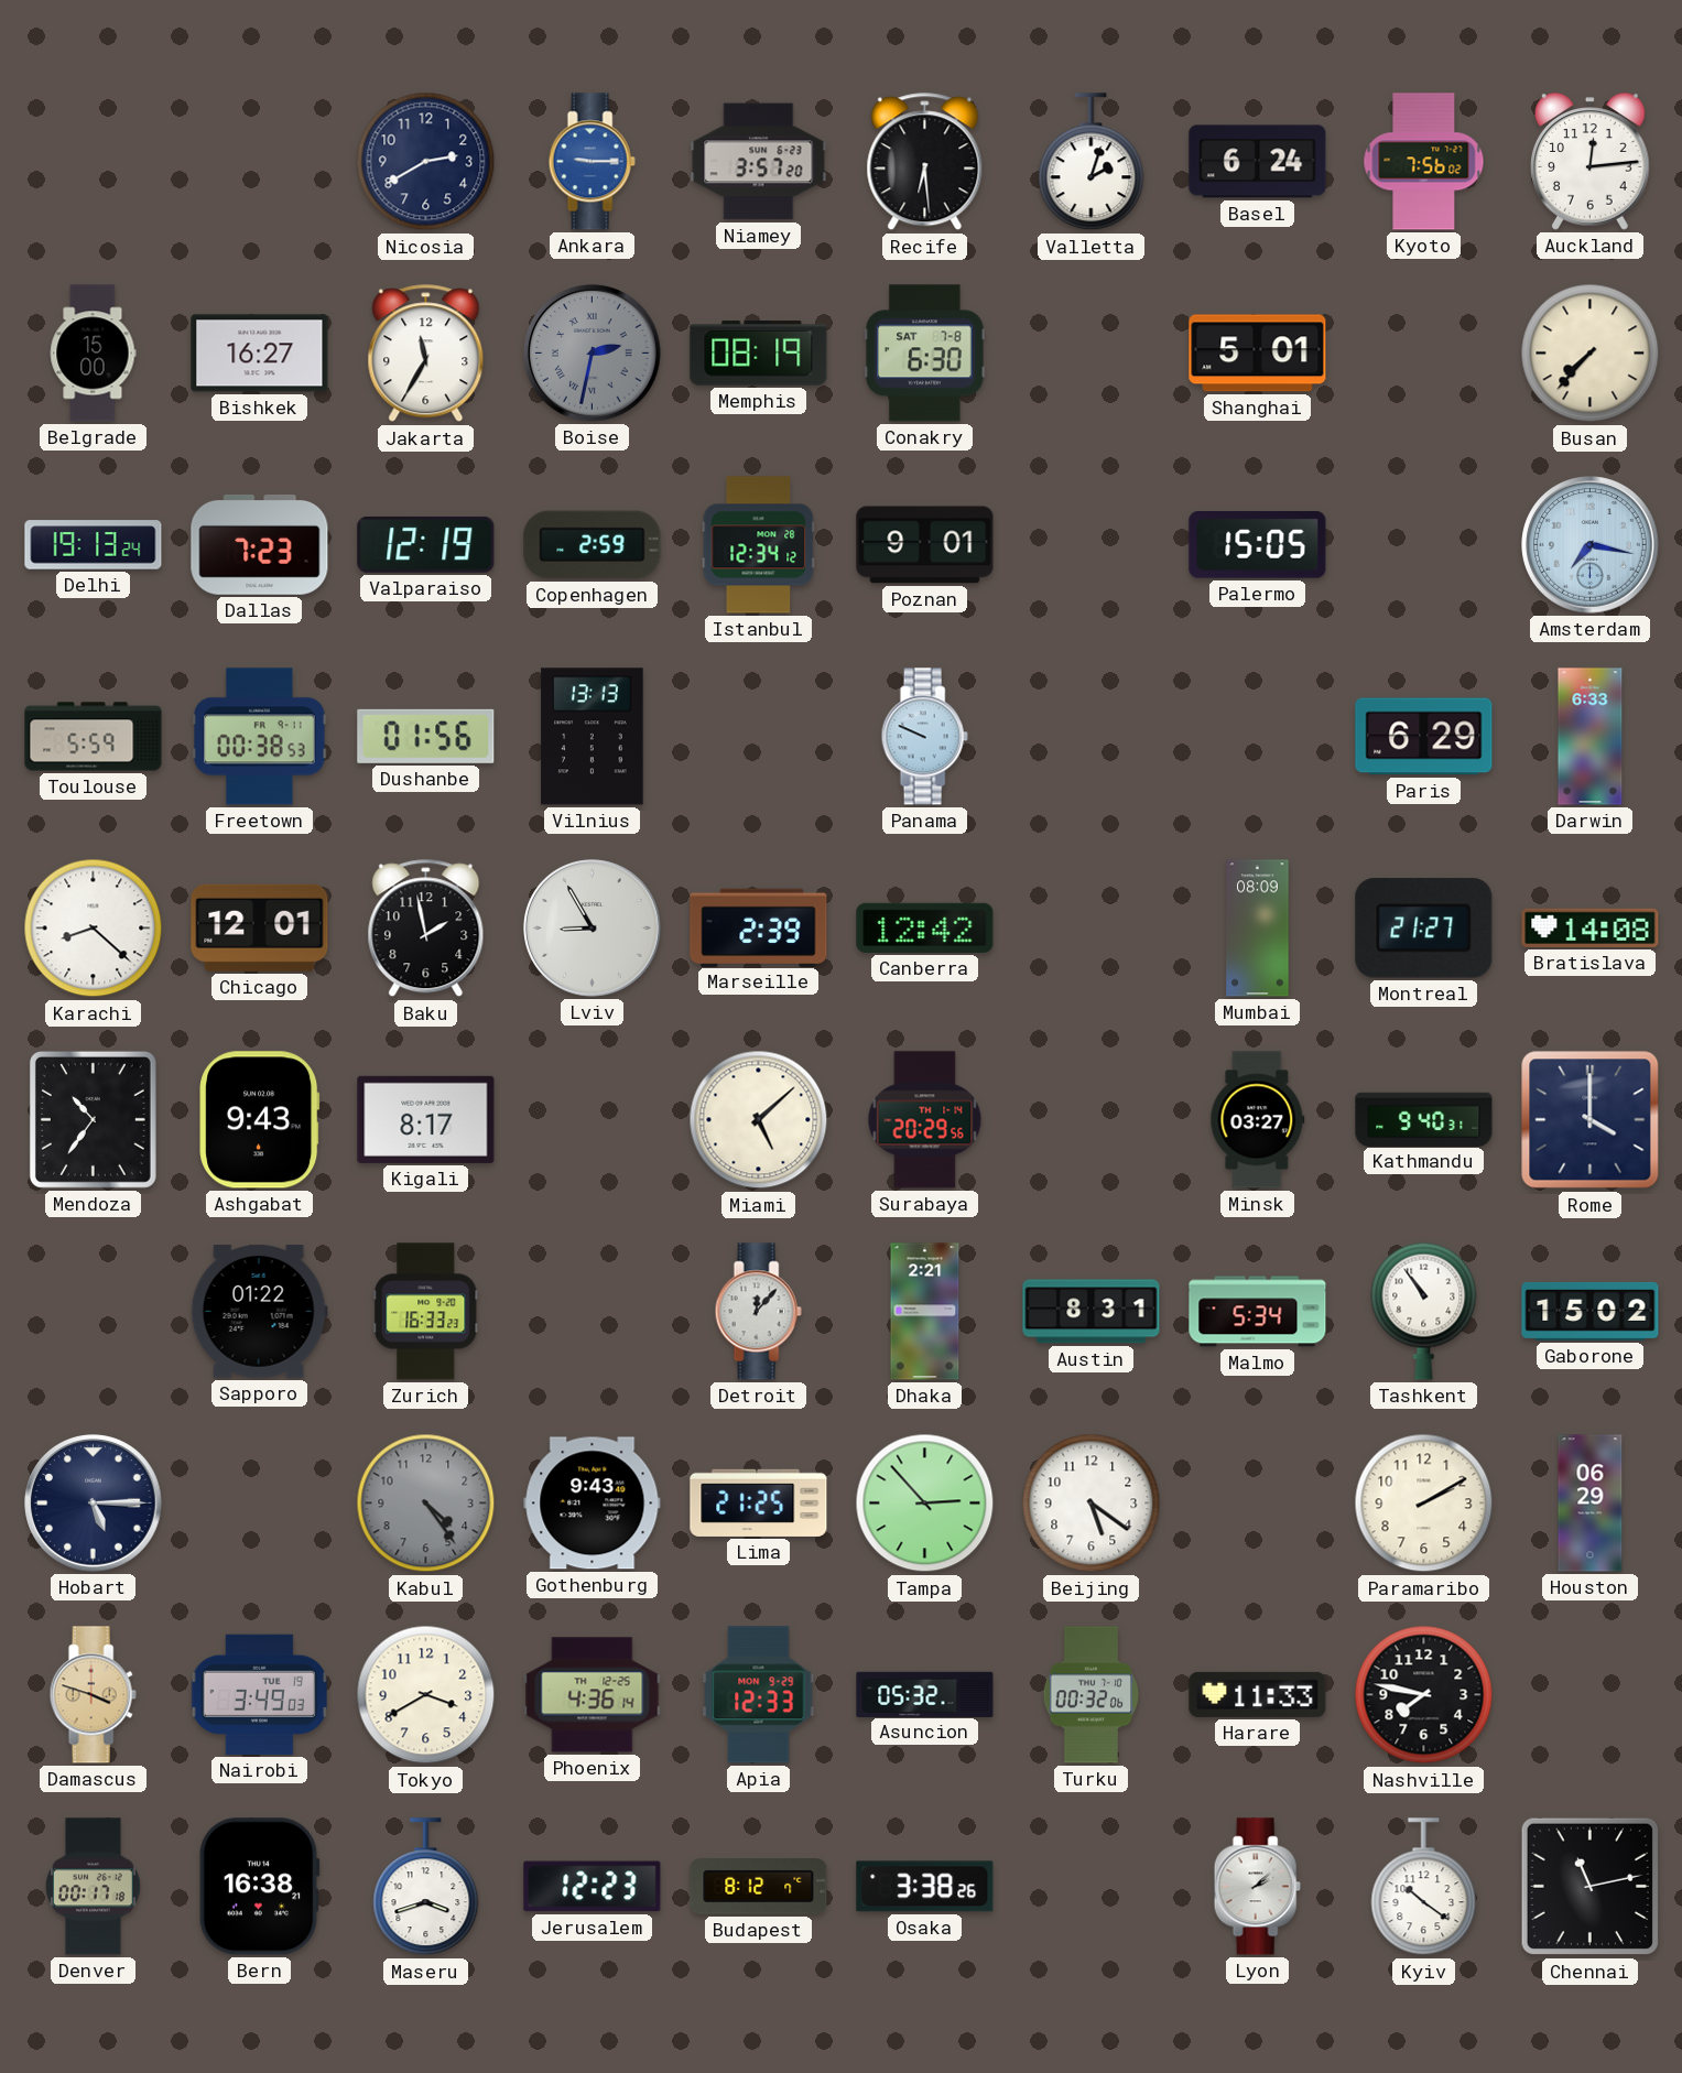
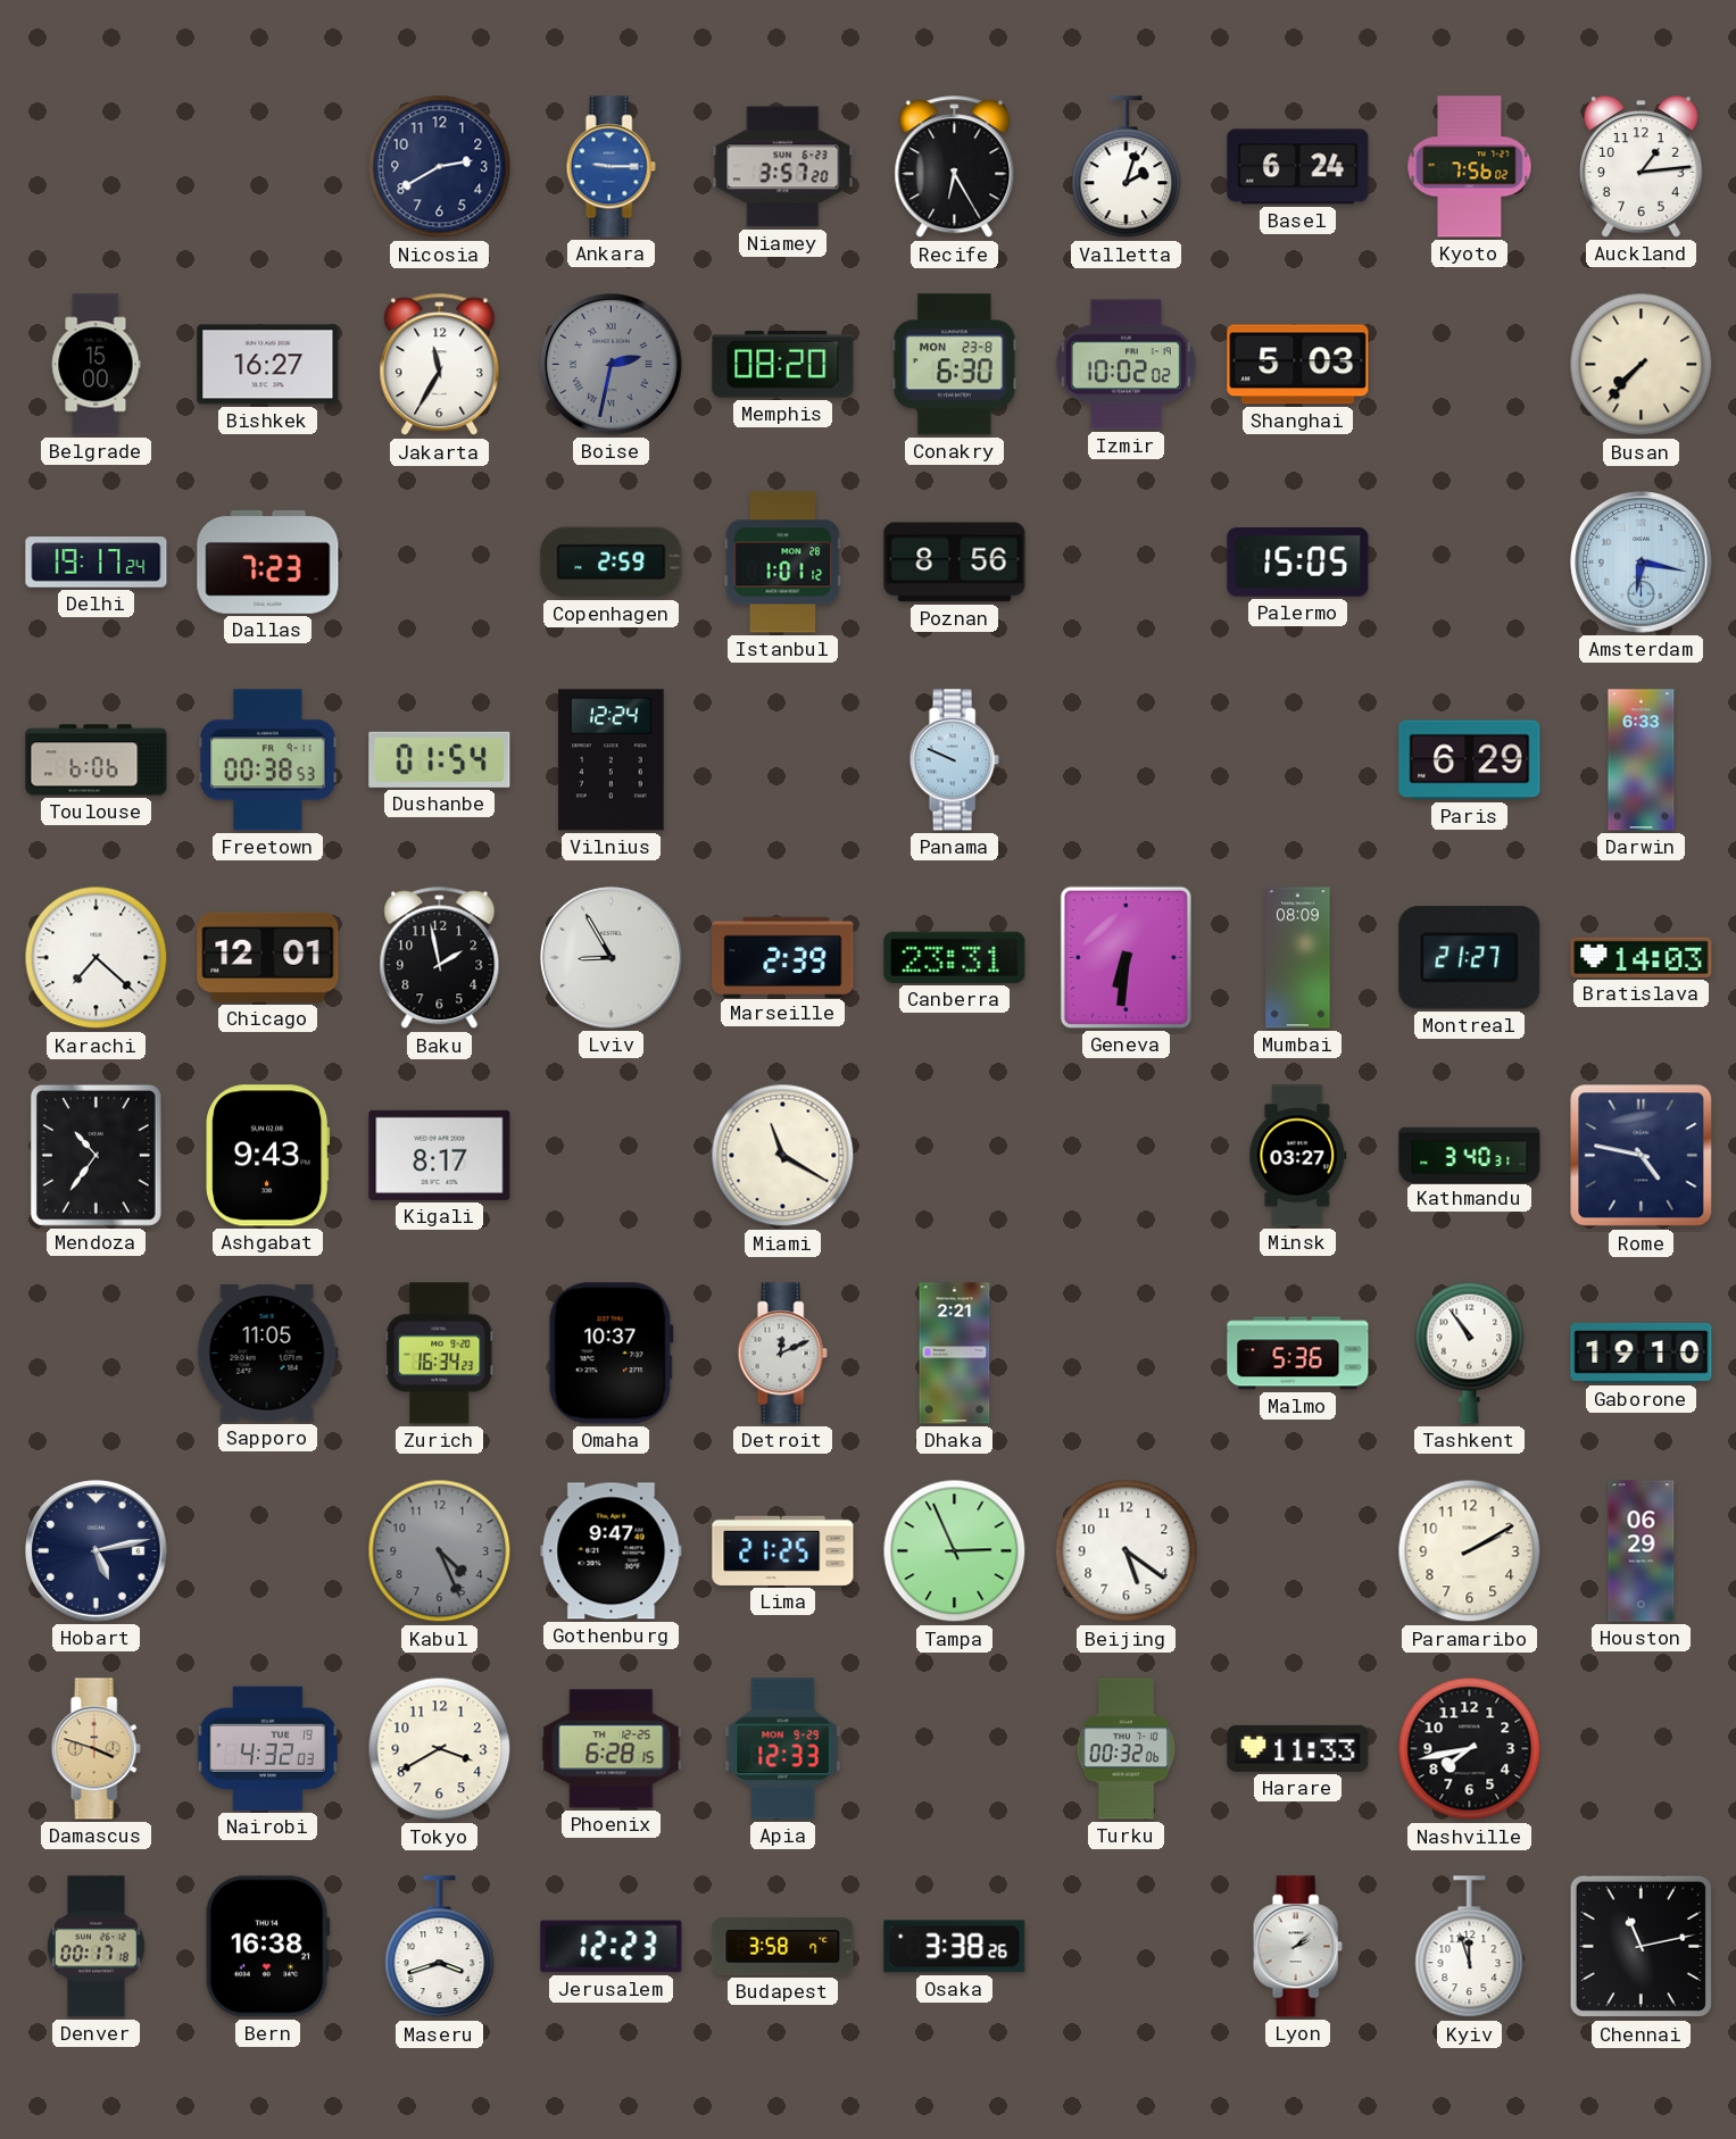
Recife: 6:29 -> 6:25
Auckland: 12:14 -> 1:14
Memphis: 08:19 -> 08:20
Conakry date: SAT 7-8 -> MON 23-8
Izmir: none -> 10:02
Shanghai: 5:01 -> 5:03
Delhi: 19:13 -> 19:17
Valparaiso: 12:19 -> none
Istanbul: 12:34 -> 1:01
Poznan: 9:01 -> 8:56
Amsterdam: 7:17 -> 6:17
Toulouse: 5:59 -> 6:06
Dushanbe: 01:56 -> 01:54
Vilnius: 13:13 -> 12:24
Karachi: 8:22 -> 7:22
Canberra: 12:42 -> 23:31
Geneva: none -> 6:31
Bratislava: 14:08 -> 14:03
Miami: 5:08 -> 11:20
Surabaya: 20:29 -> none
Kathmandu: 9:40 -> 3:40
Rome: 4:00 -> 4:47
Sapporo: 01:22 -> 11:05
Zurich: 16:33 -> 16:34
Omaha: none -> 10:37
Detroit: 12:07 -> 12:11
Austin: 8:31 -> none
Malmo: 5:34 -> 5:36
Gaborone: 15:02 -> 19:10
Hobart: 5:15 -> 5:13
Kabul: 4:24 -> 4:26
Gothenburg: 9:43 -> 9:47
Tampa: 2:53 -> 2:56
Nairobi: 3:49 -> 4:32
Phoenix: 4:36 -> 6:28
Asuncion: 05:32 -> none
Nashville: 7:47 -> 7:43
Budapest: 8:12 -> 3:58
Kyiv: 10:21 -> 11:57
